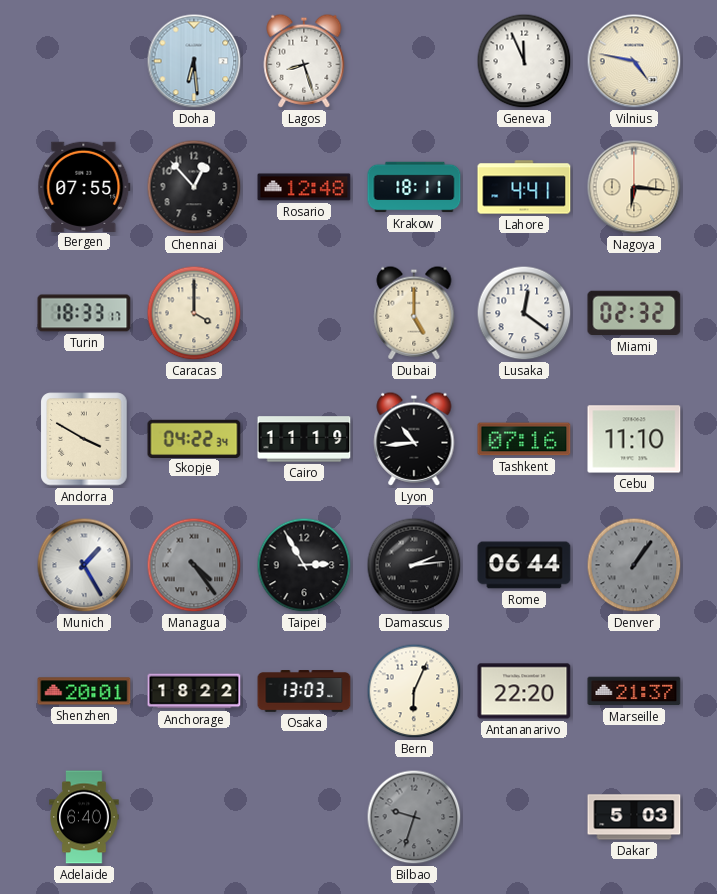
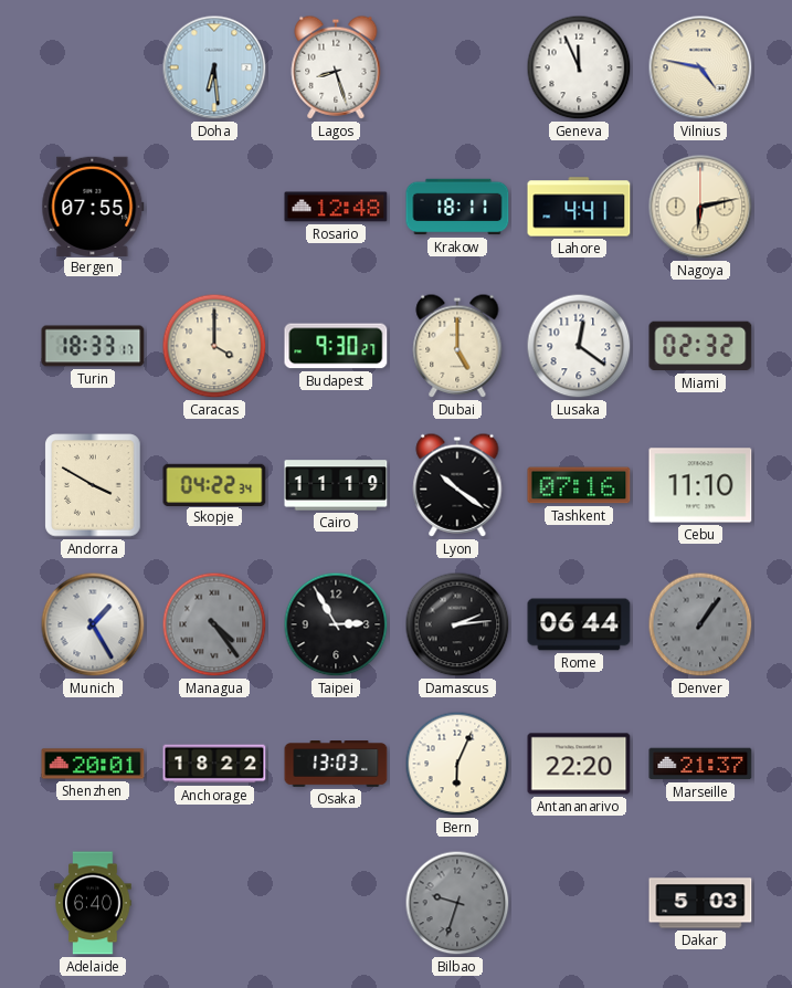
Chennai: 12:53 -> none
Nagoya: 6:16 -> 6:13
Budapest: none -> 9:30
Lyon: 10:44 -> 10:21
